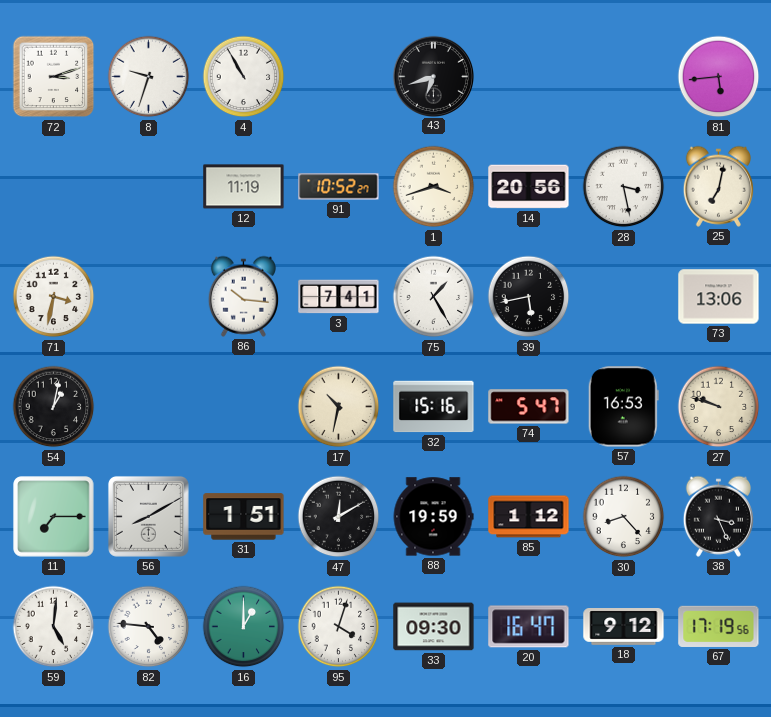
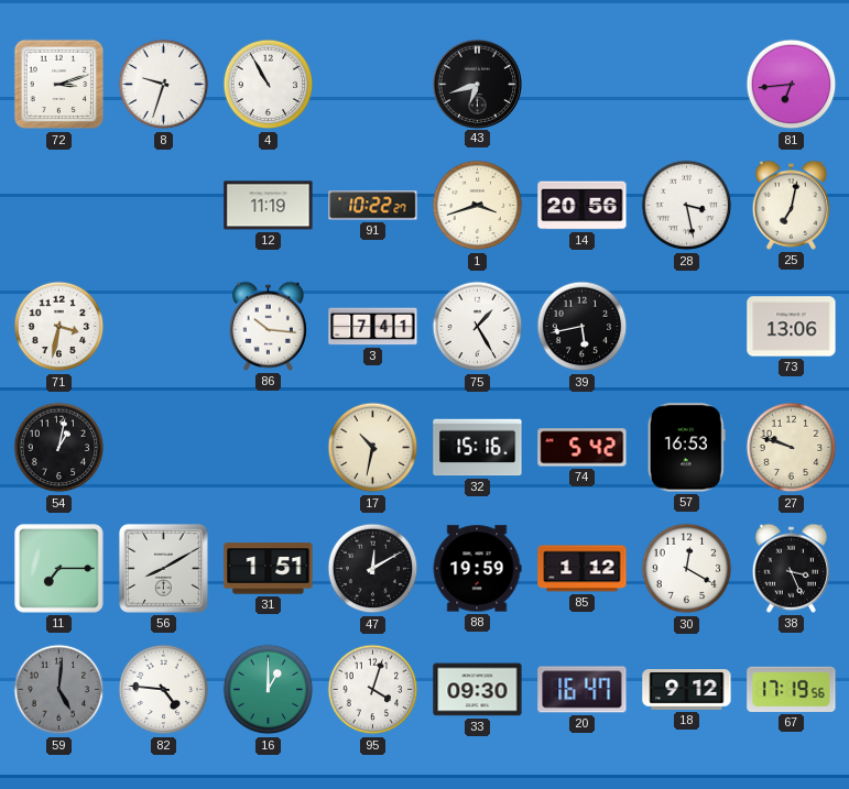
81: 5:44 -> 6:44
91: 10:52 -> 10:22
74: 5:47 -> 5:42
30: 8:23 -> 12:20
59 dial: white -> grey
